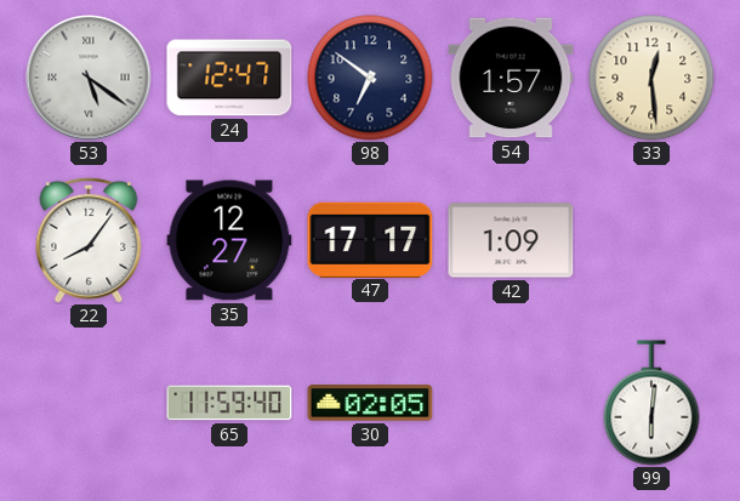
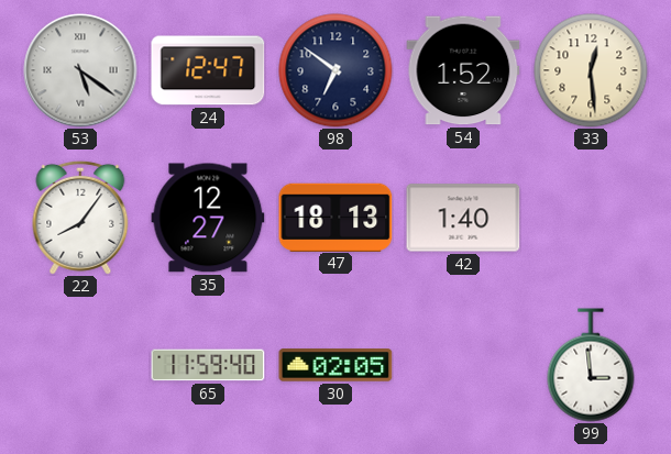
54: 1:57 -> 1:52
47: 17:17 -> 18:13
42: 1:09 -> 1:40
99: 6:01 -> 2:59
